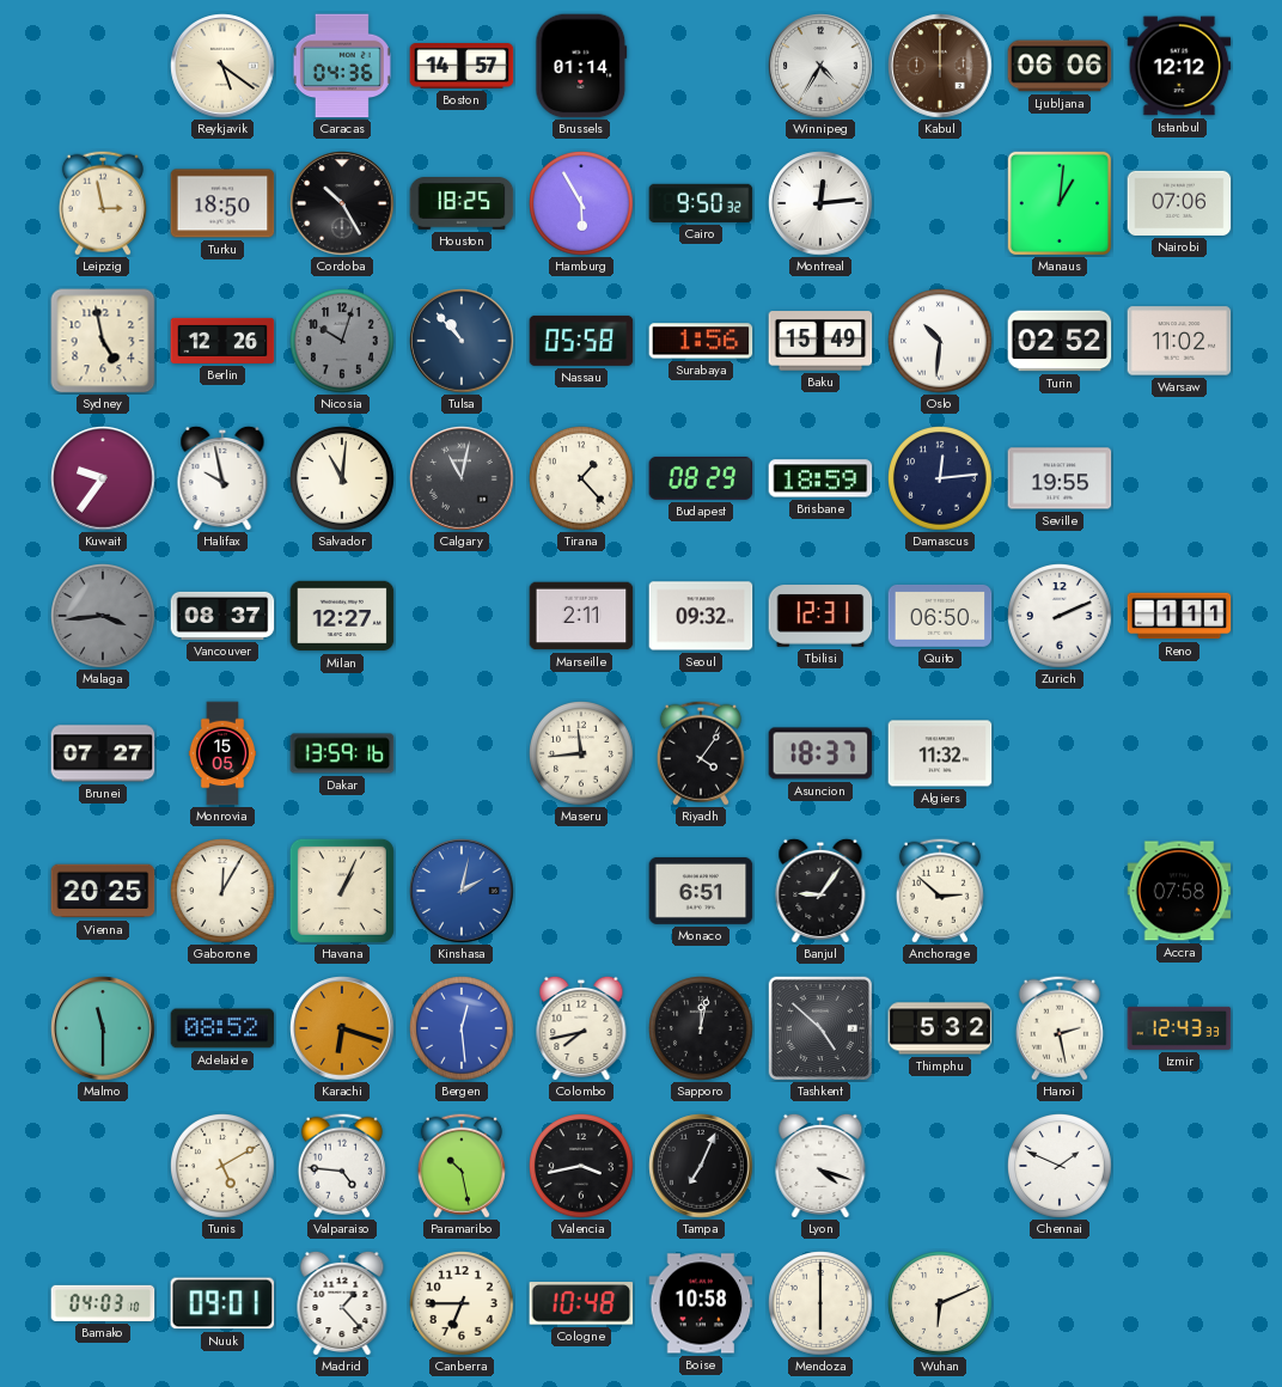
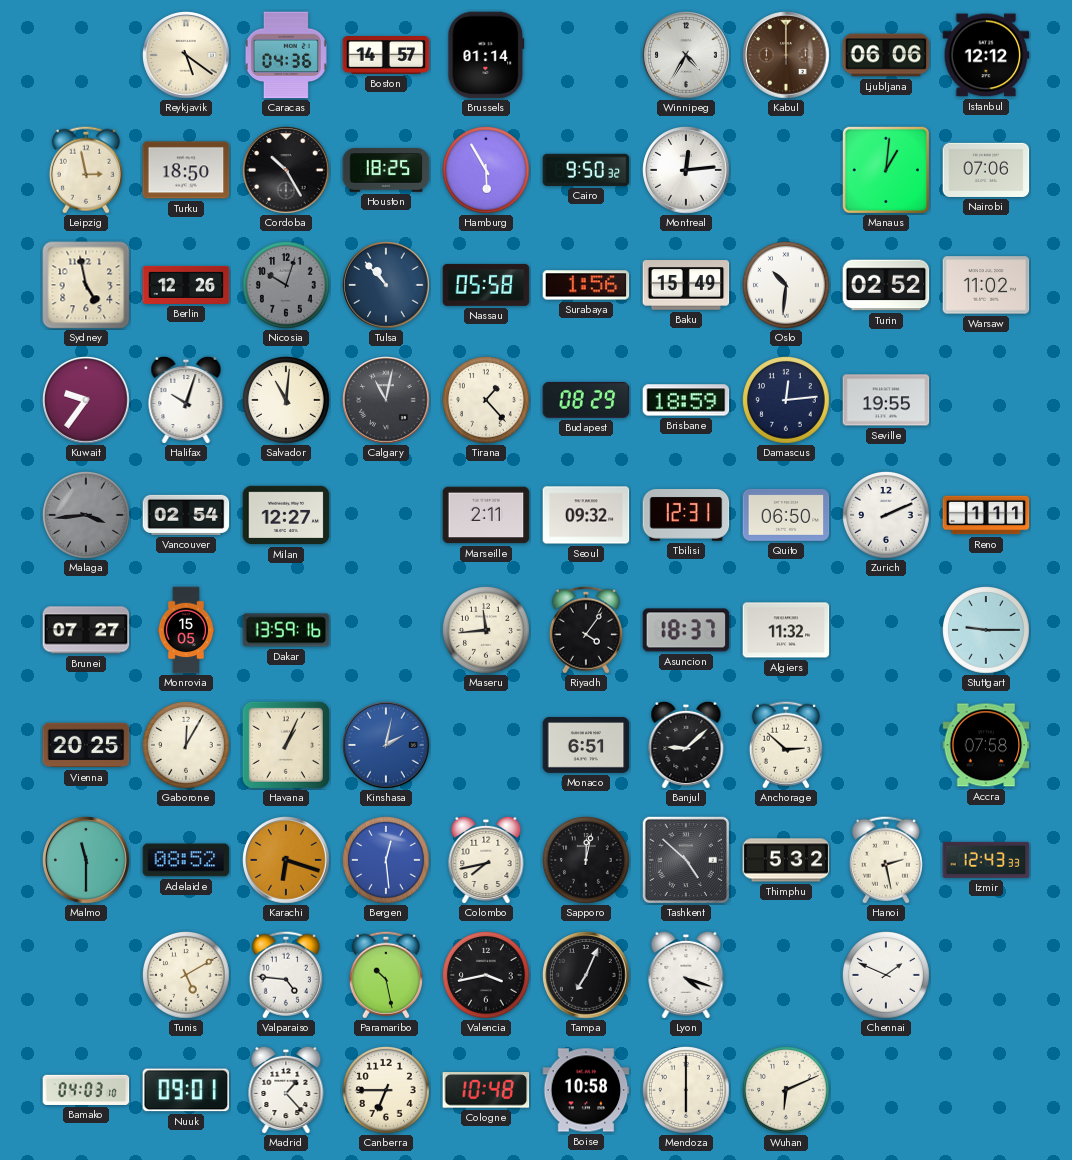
Halifax: 9:58 -> 10:03
Vancouver: 08:37 -> 02:54
Stuttgart: none -> 9:15
Banjul: 9:06 -> 9:08
